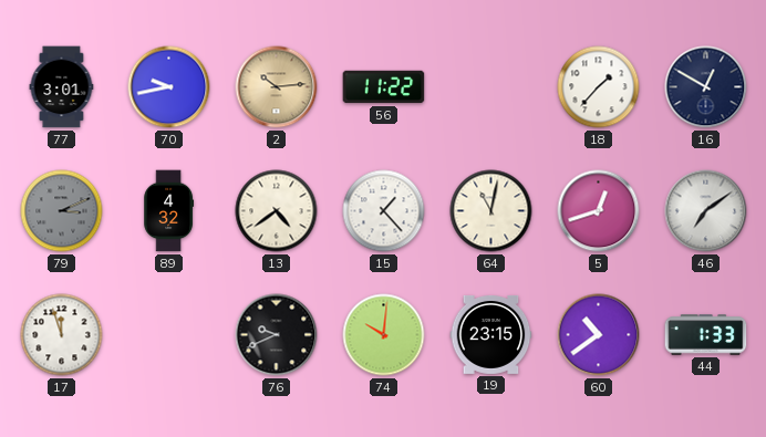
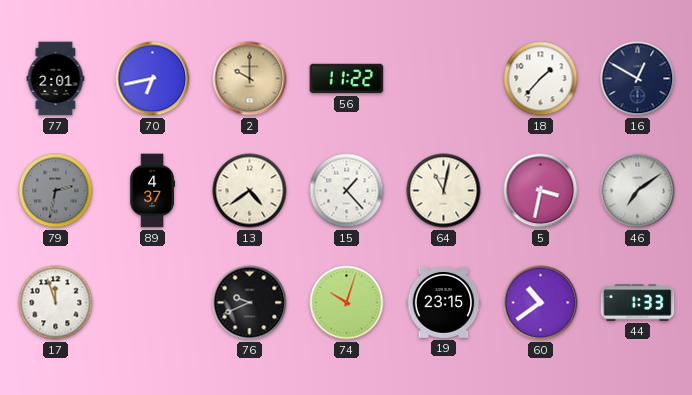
77: 3:01 -> 2:01
70: 9:43 -> 6:43
2: 10:14 -> 10:00
79: 3:11 -> 2:32
89: 4:32 -> 4:37
5: 12:42 -> 3:32
74: 10:01 -> 10:03
